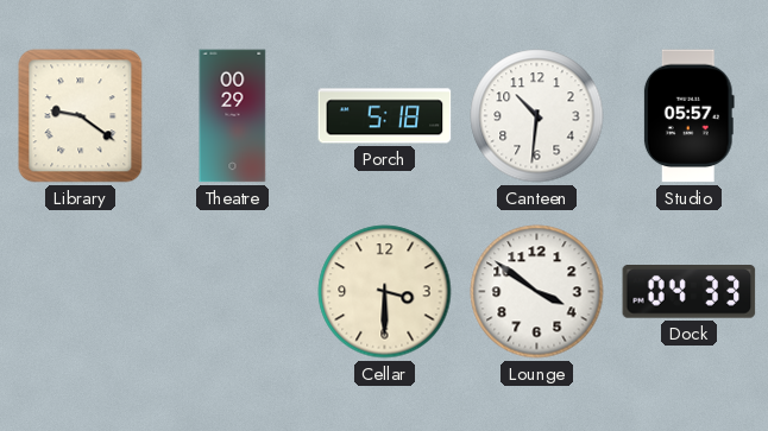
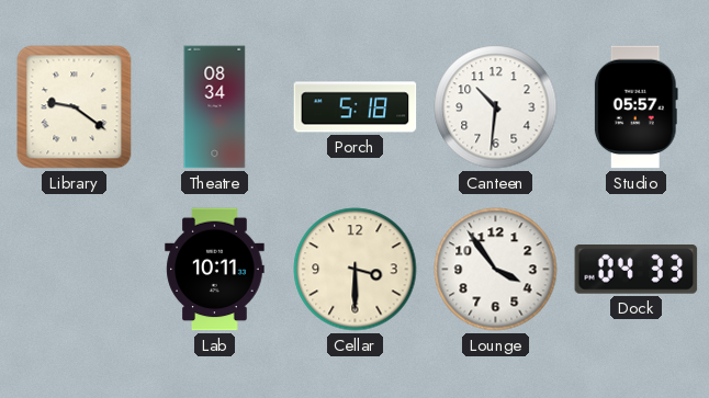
Theatre: 00:29 -> 08:34
Lab: none -> 10:11
Lounge: 3:51 -> 3:54
